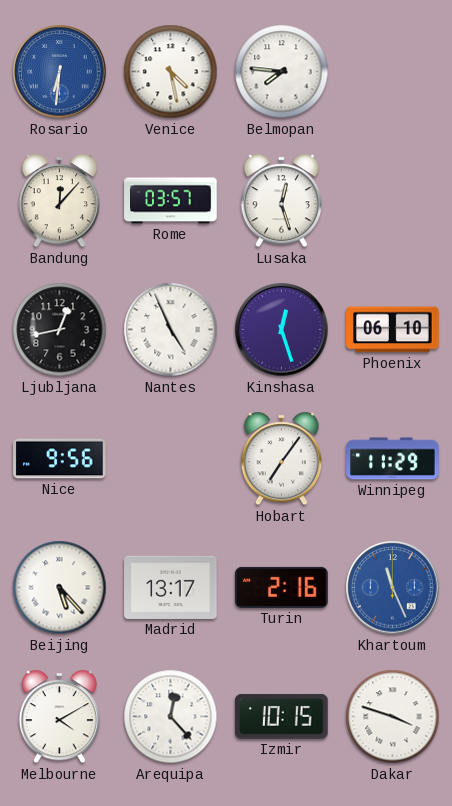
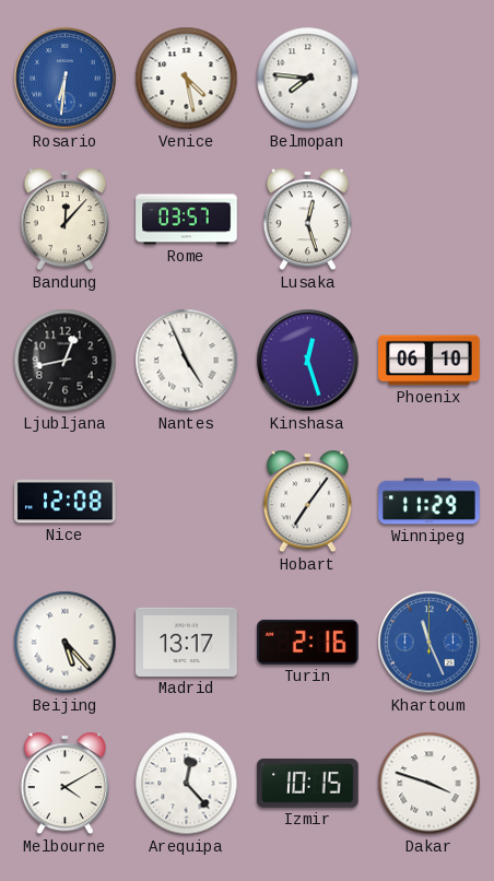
Nice: 9:56 -> 12:08
